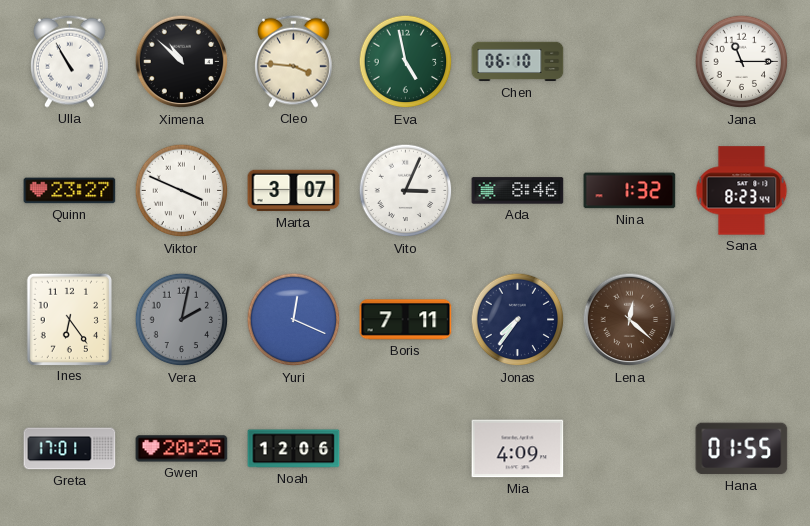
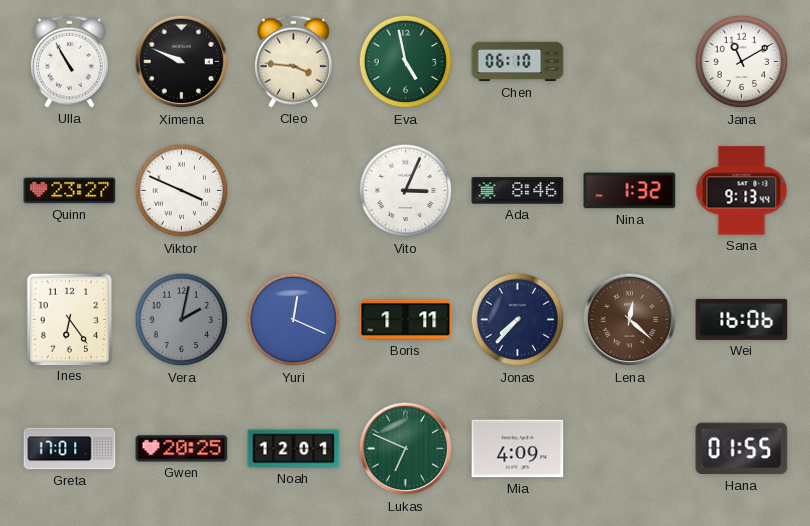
Ximena: 10:52 -> 9:49
Jana: 11:15 -> 11:10
Marta: 3:07 -> none
Sana: 8:23 -> 9:13
Boris: 7:11 -> 1:11
Jonas: 7:36 -> 7:37
Wei: none -> 16:06
Noah: 12:06 -> 12:01
Lukas: none -> 6:49
